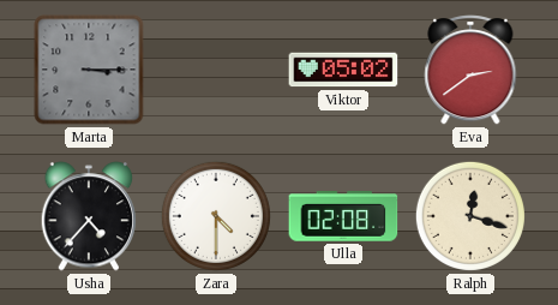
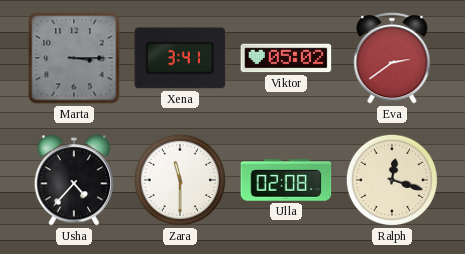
Xena: none -> 3:41
Zara: 4:30 -> 11:30
